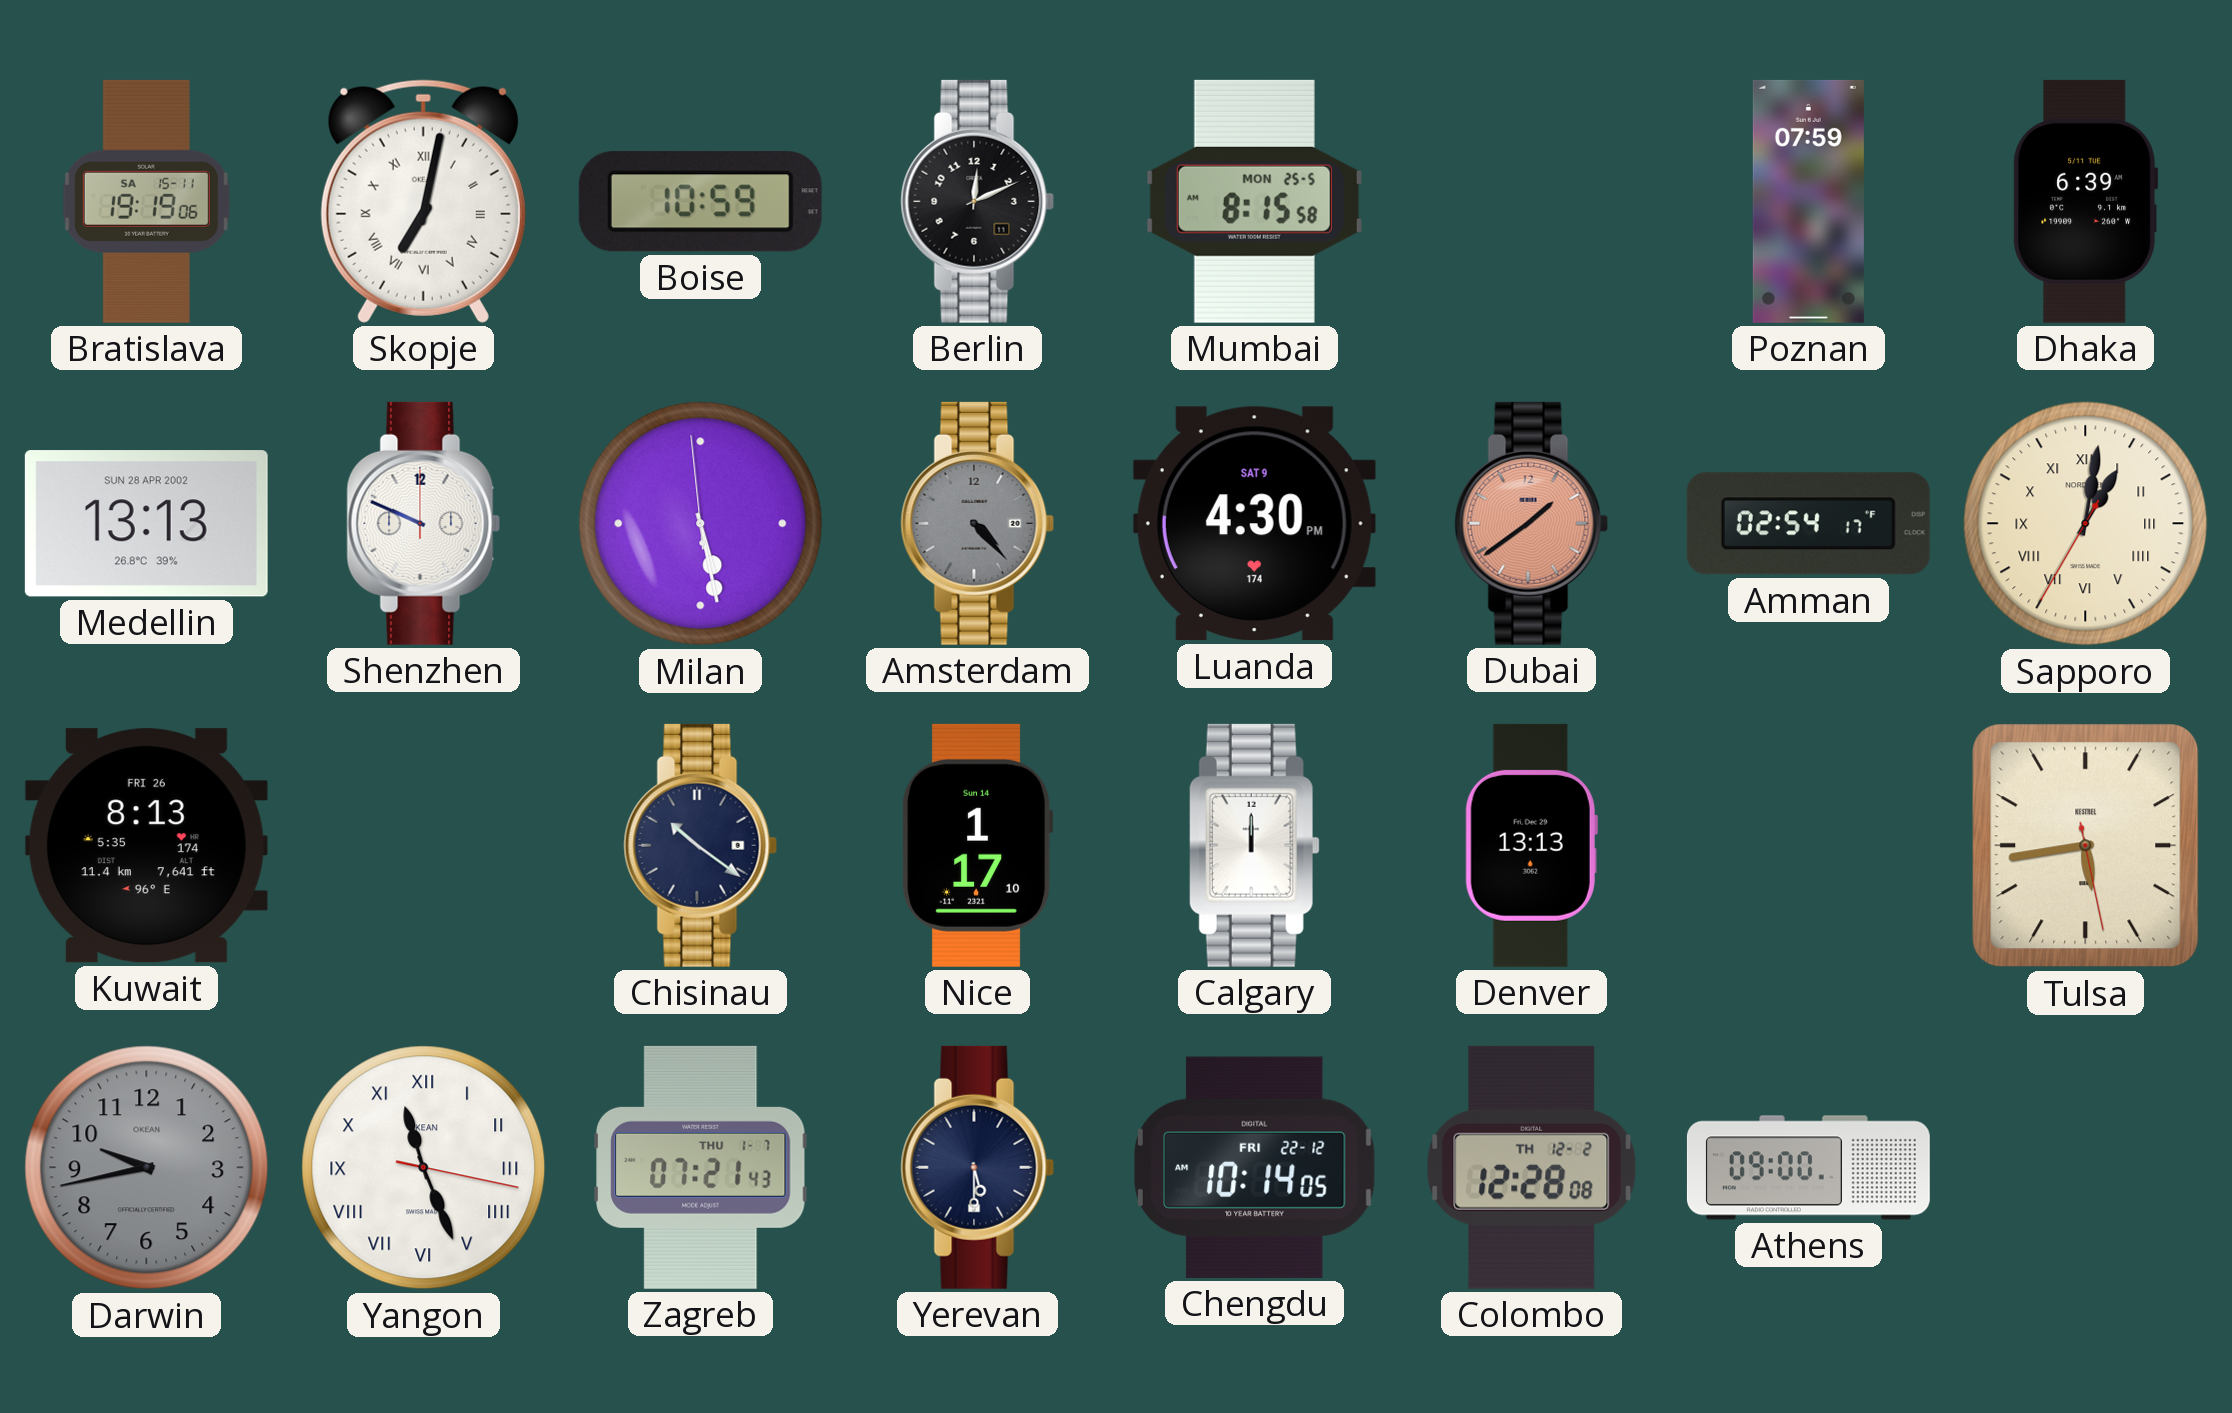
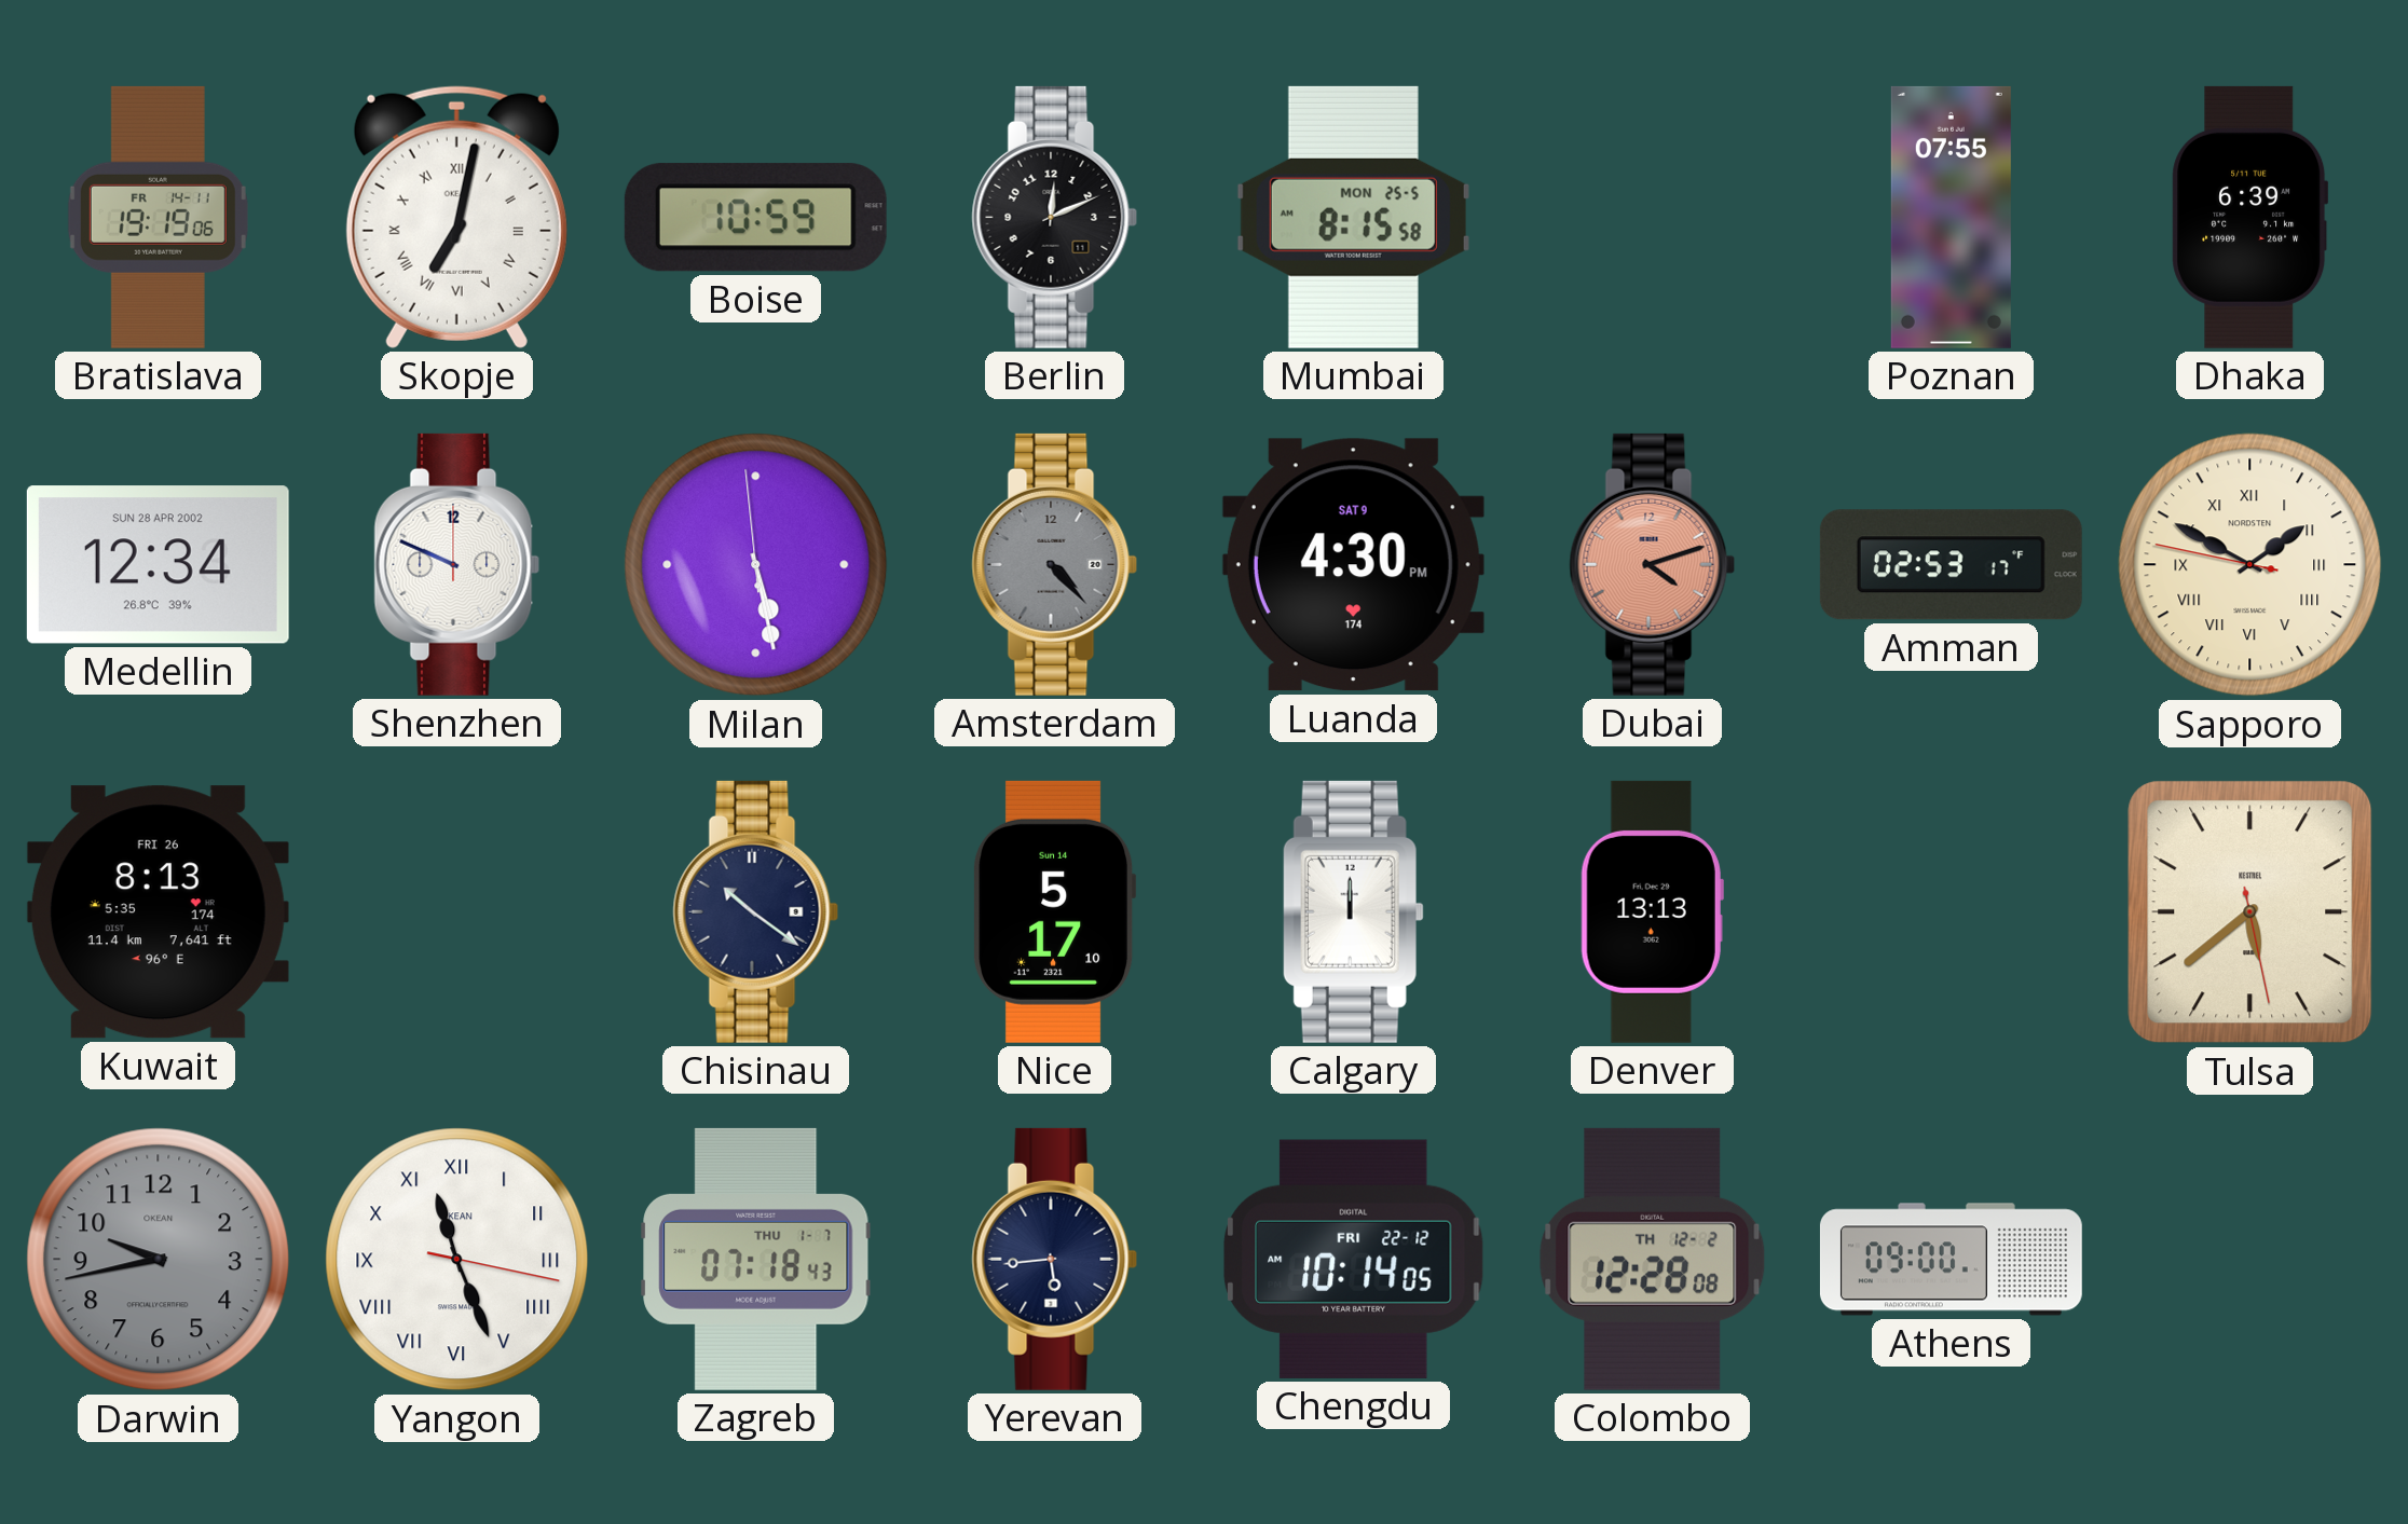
Bratislava date: SA 15-11 -> FR 14-11
Poznan: 07:59 -> 07:55
Medellin: 13:13 -> 12:34
Dubai: 1:39 -> 4:12
Amman: 02:54 -> 02:53
Sapporo: 1:01 -> 1:49
Nice: 1:17 -> 5:17
Tulsa: 5:43 -> 5:38
Zagreb: 07:21 -> 07:18
Yerevan: 5:30 -> 5:44
